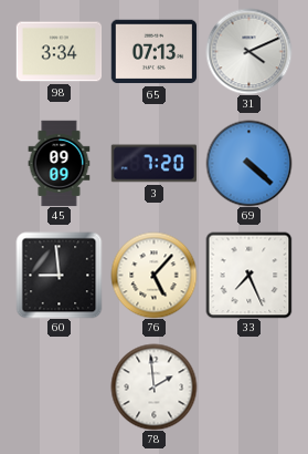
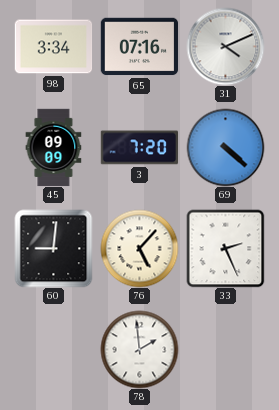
65: 07:13 -> 07:16
60: 8:59 -> 9:01
33: 7:26 -> 2:26
